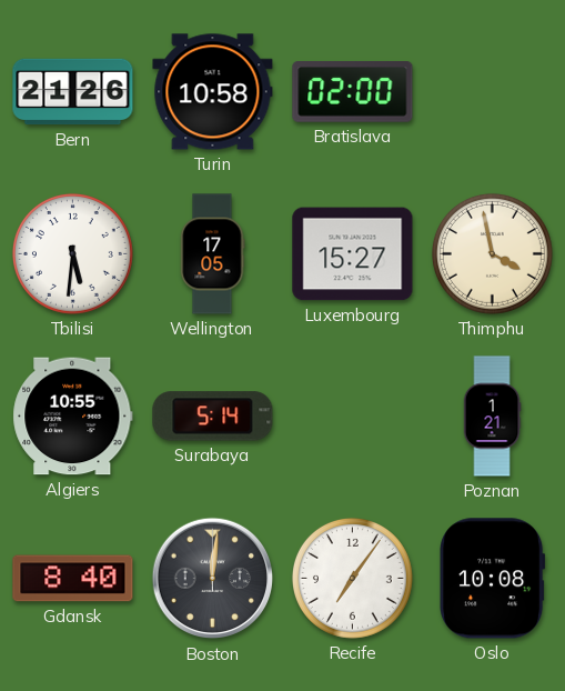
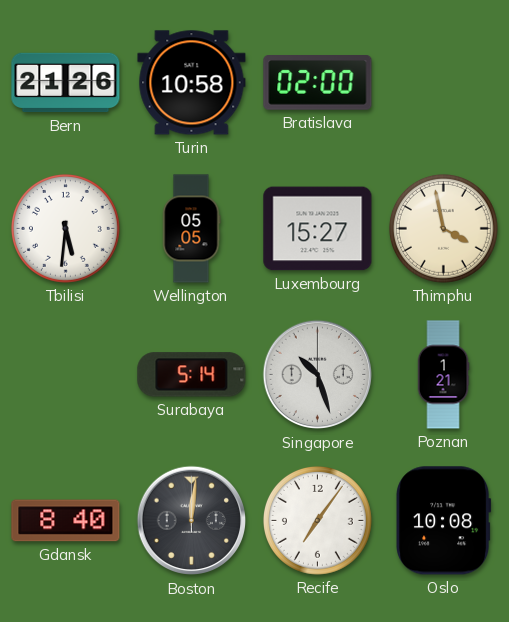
Wellington: 17:05 -> 05:05
Algiers: 10:55 -> none
Singapore: none -> 10:27
